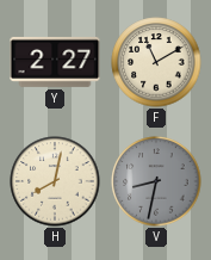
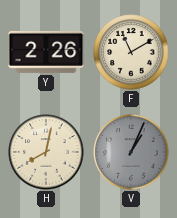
Y: 2:27 -> 2:26
V: 8:32 -> 1:04
